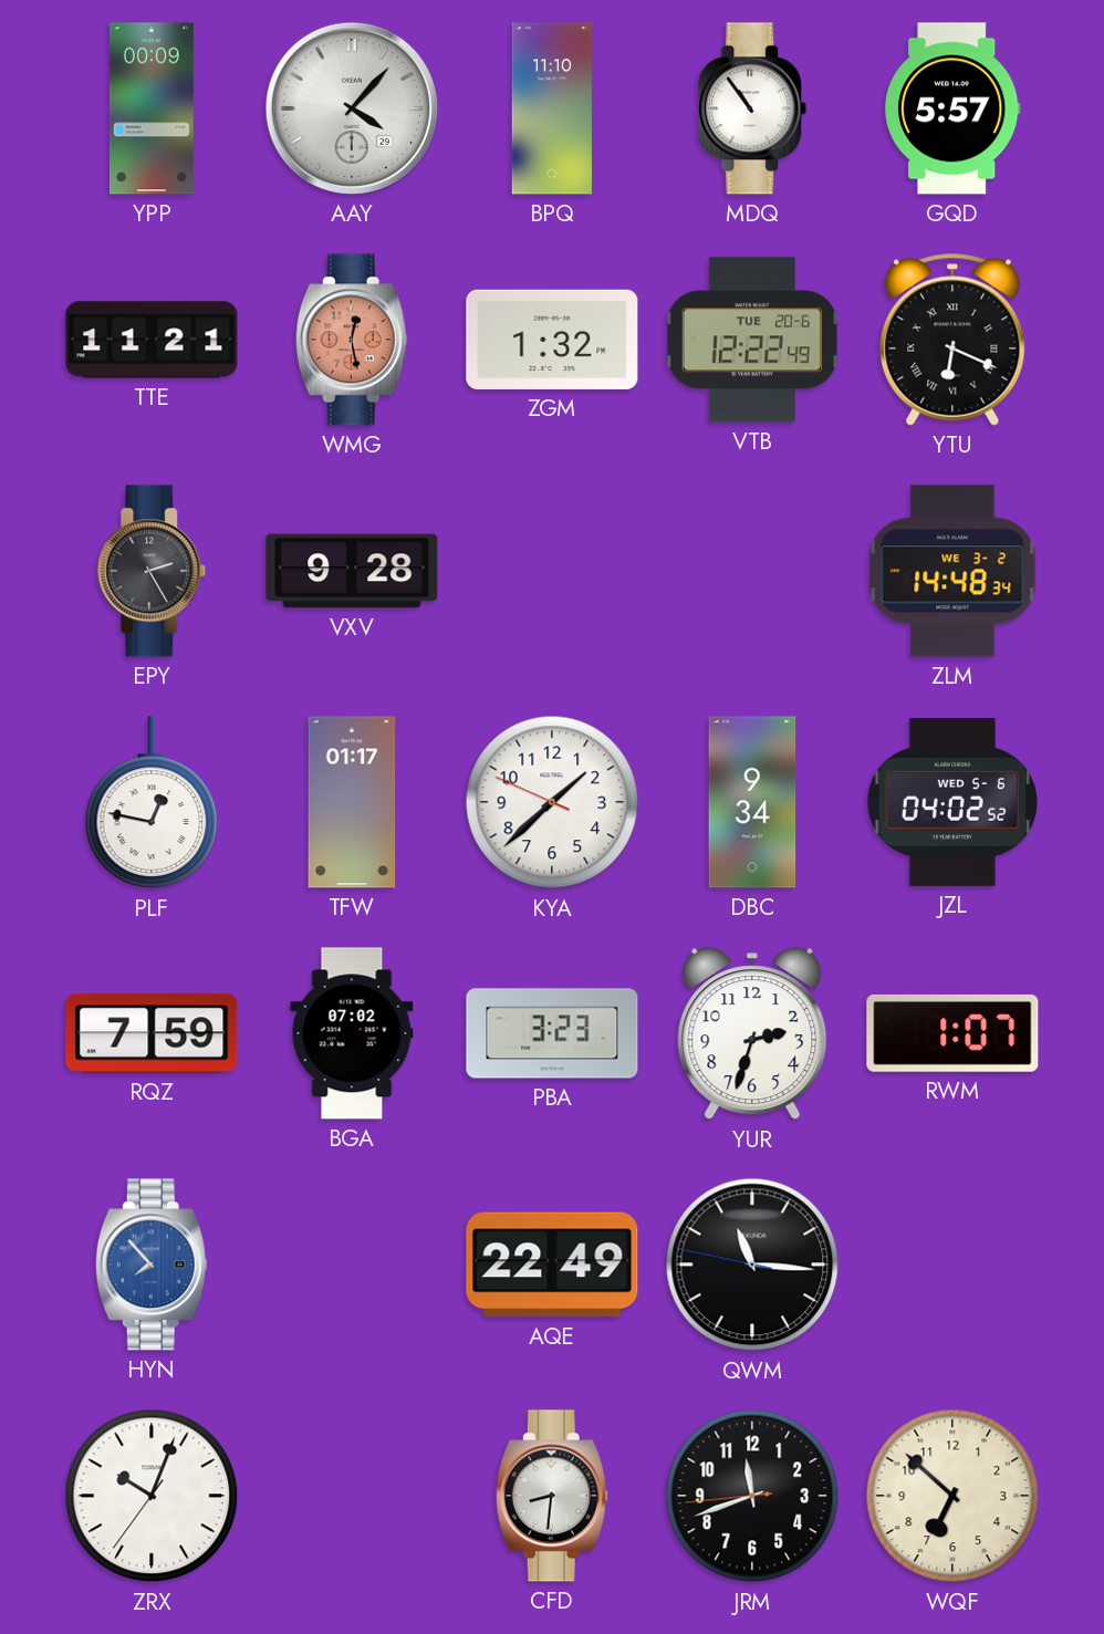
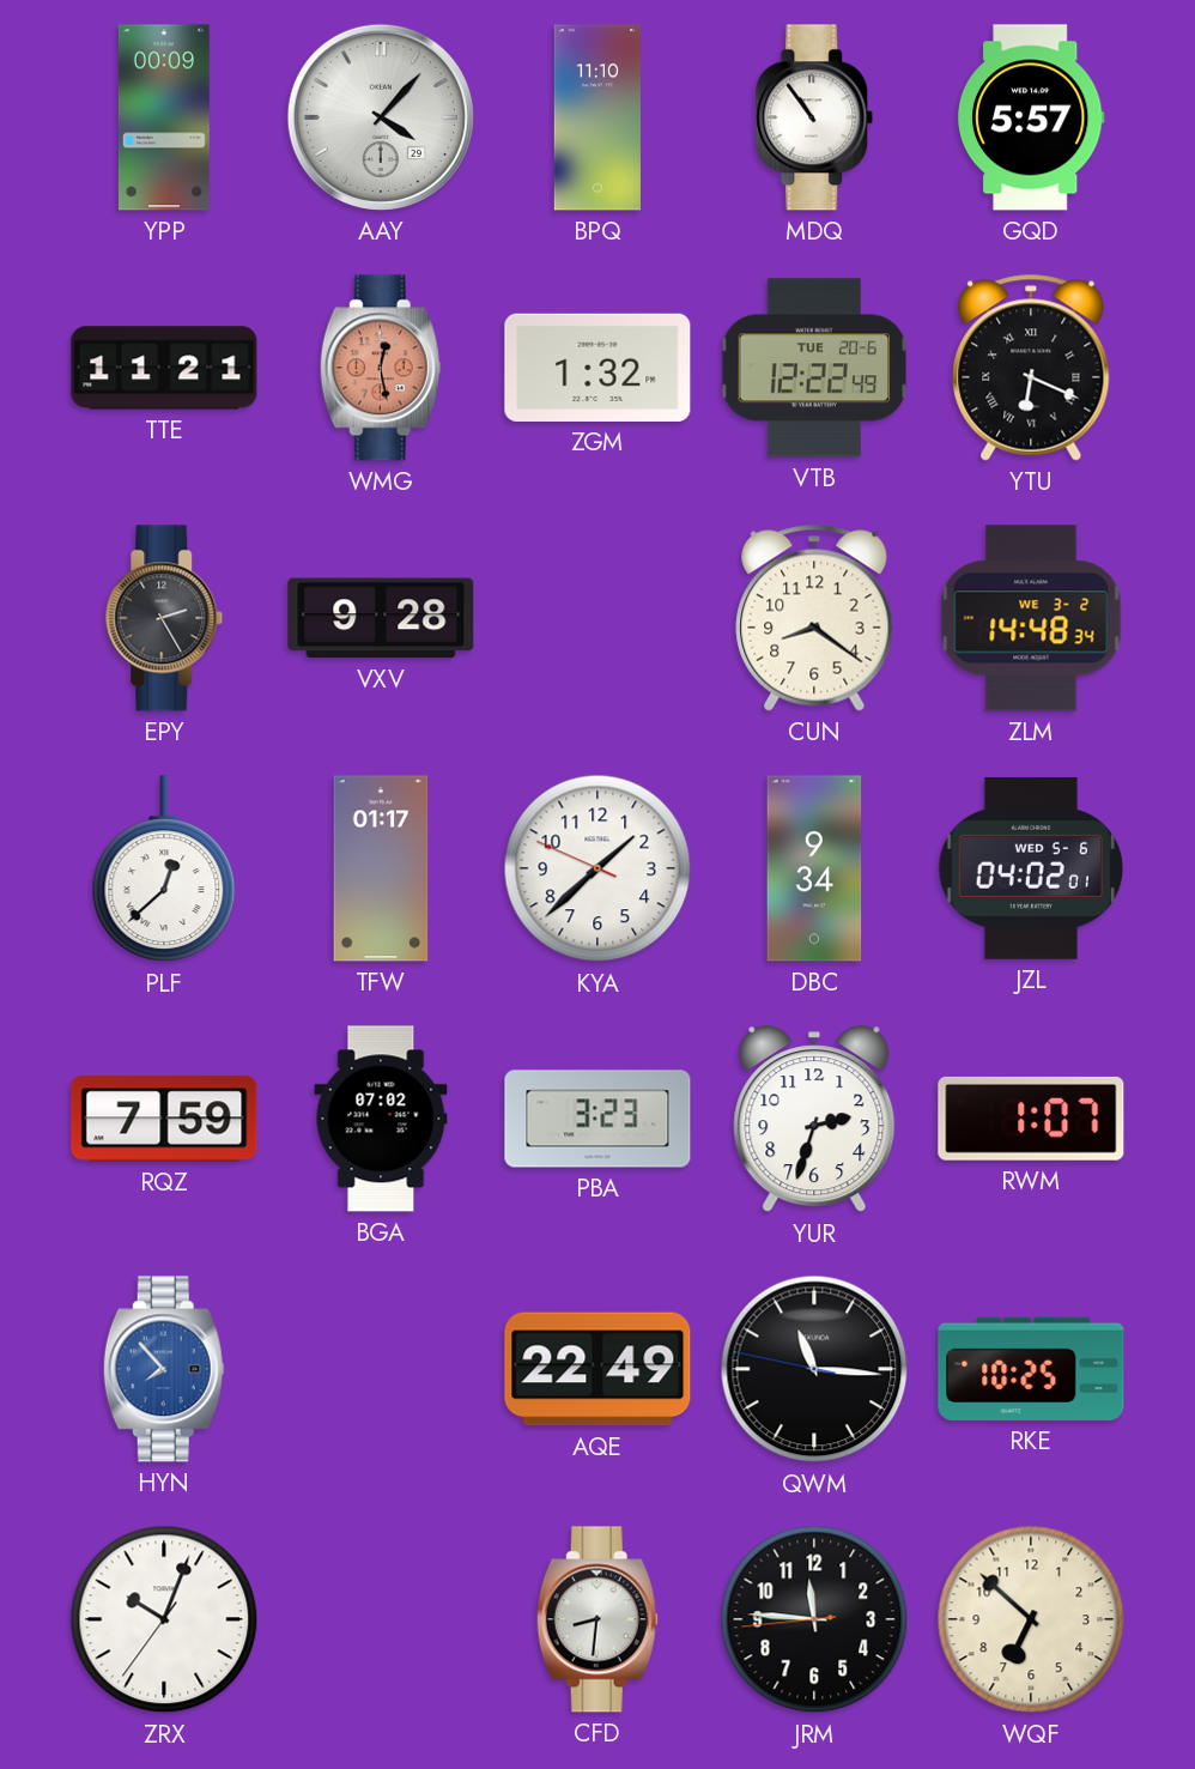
CUN: none -> 8:21
PLF: 12:47 -> 12:38
JZL: 04:02:52 -> 04:02:01
RKE: none -> 10:25
JRM: 11:41 -> 11:45
